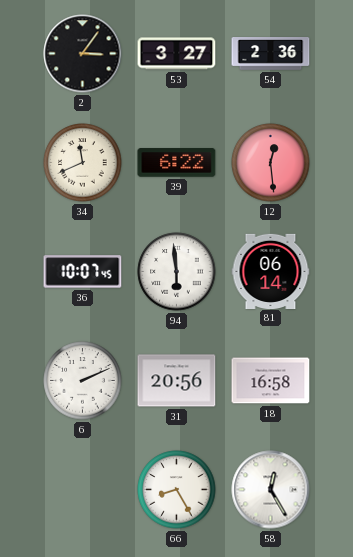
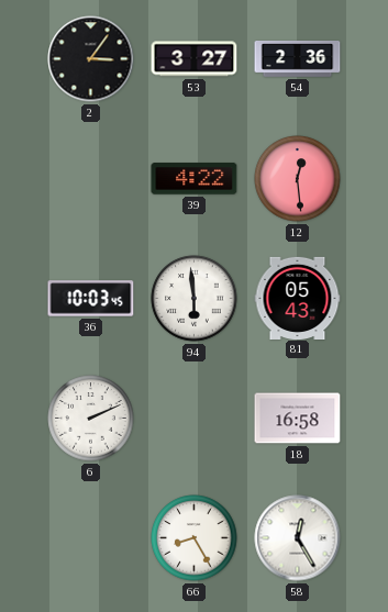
34: 11:41 -> none
39: 6:22 -> 4:22
36: 10:07 -> 10:03
81: 06:14 -> 05:43
31: 20:56 -> none
